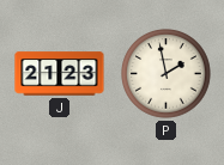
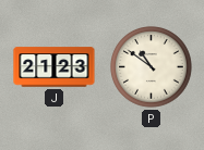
P: 1:58 -> 10:51
